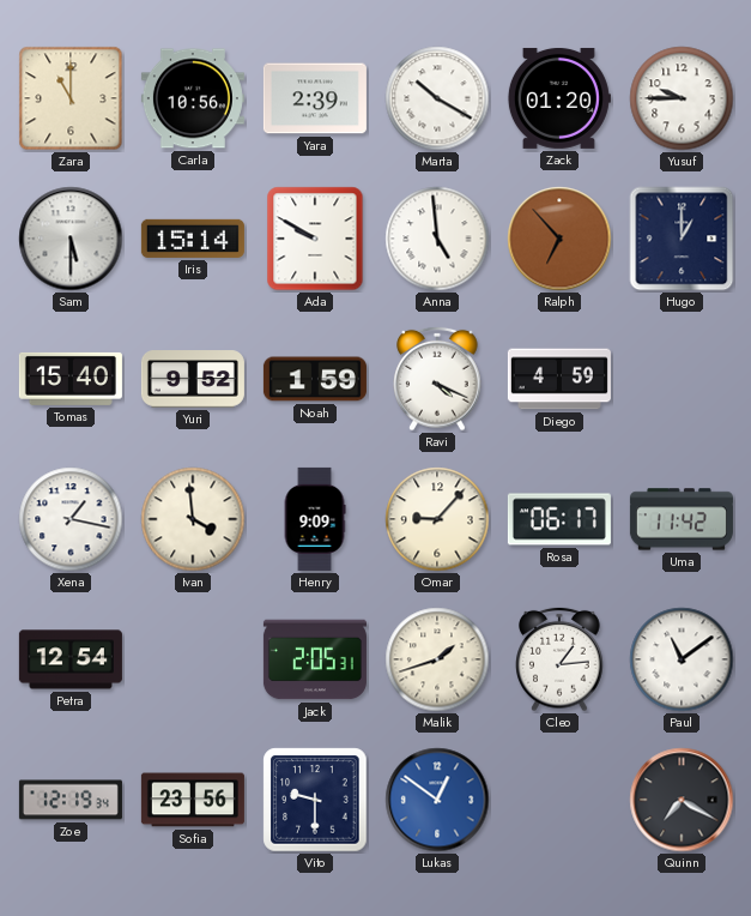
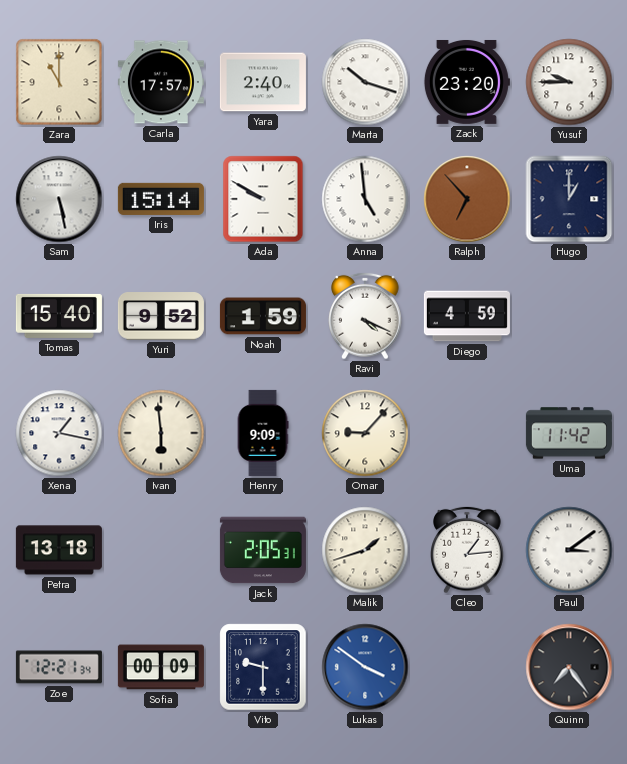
Carla: 10:56 -> 17:57
Yara: 2:39 -> 2:40
Marta: 10:20 -> 10:18
Zack: 01:20 -> 23:20
Sam: 5:30 -> 5:28
Ivan: 3:59 -> 5:59
Rosa: 06:17 -> none
Petra: 12:54 -> 13:18
Paul: 11:09 -> 3:09
Zoe: 12:19 -> 12:21
Sofia: 23:56 -> 00:09
Lukas: 12:51 -> 3:51
Quinn: 7:20 -> 7:24
